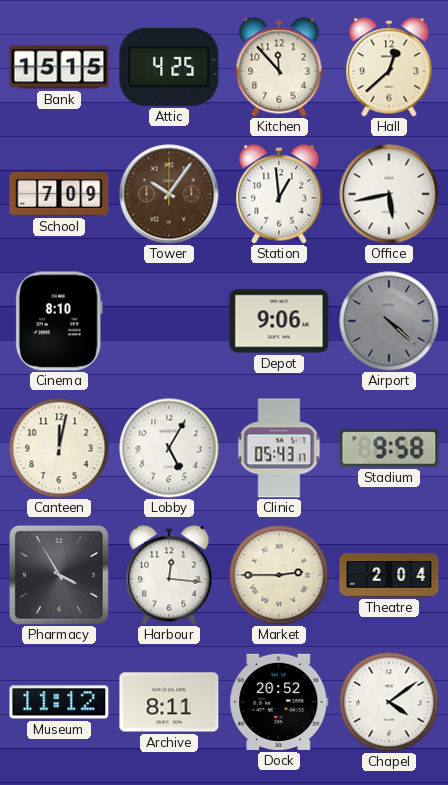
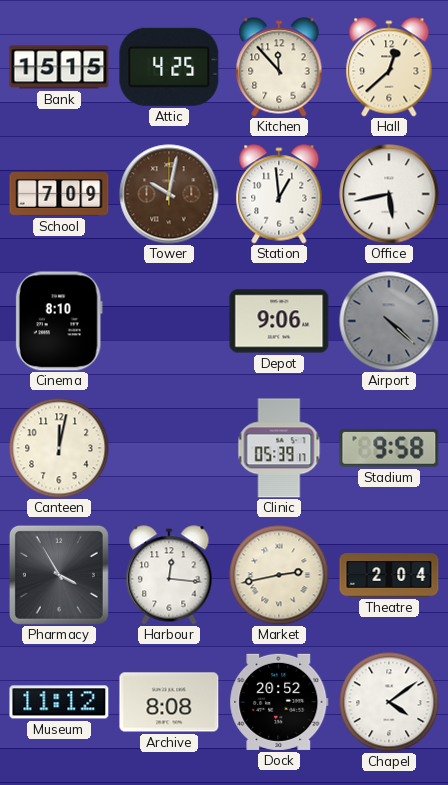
Tower: 10:06 -> 10:02
Lobby: 5:05 -> none
Clinic: 05:43 -> 05:39
Market: 2:45 -> 2:43
Archive: 8:11 -> 8:08
